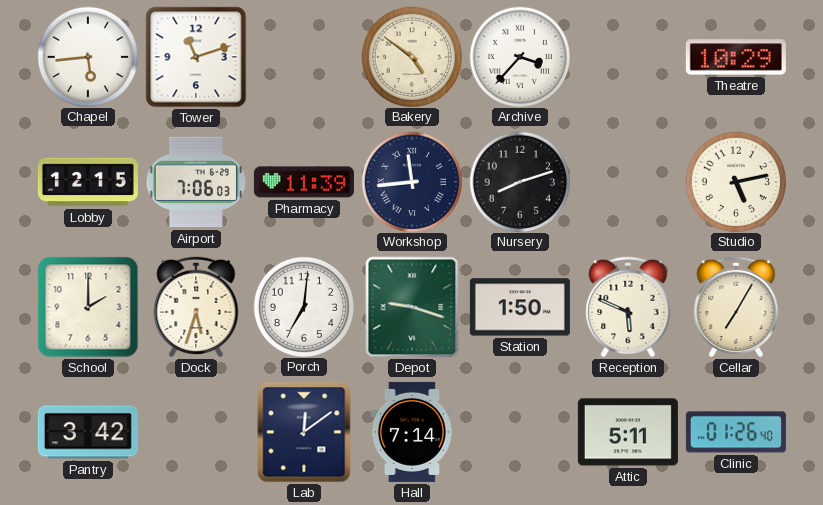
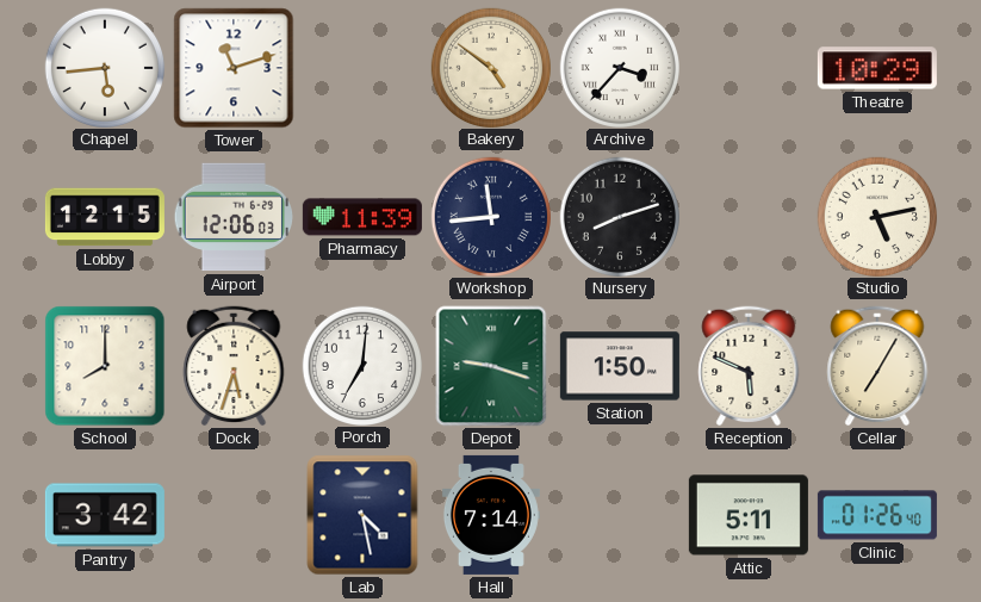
Airport: 7:06 -> 12:06
School: 2:00 -> 8:00
Lab: 12:09 -> 4:28
